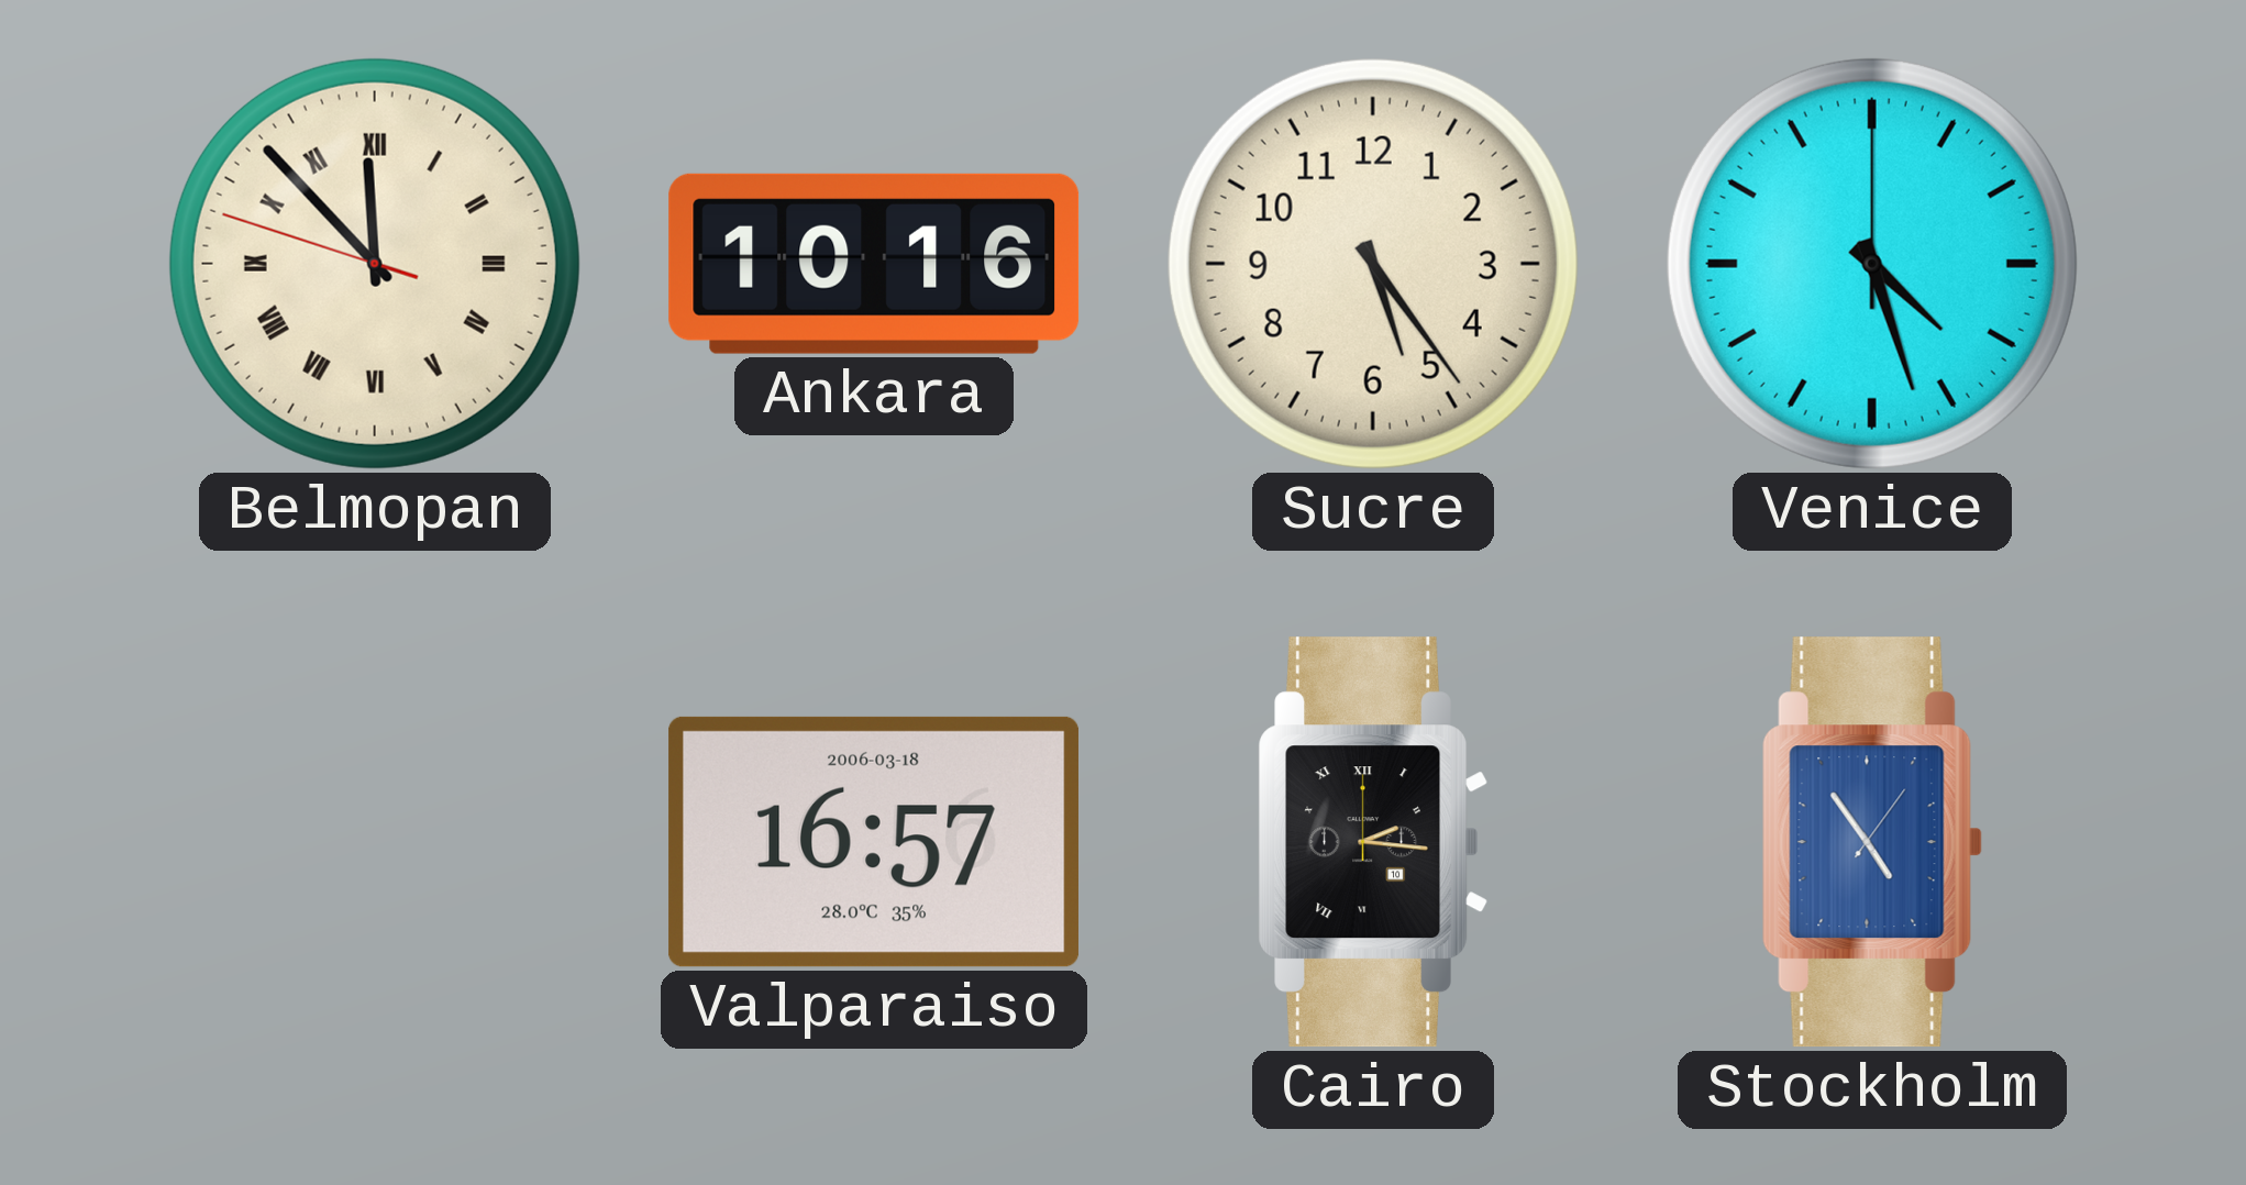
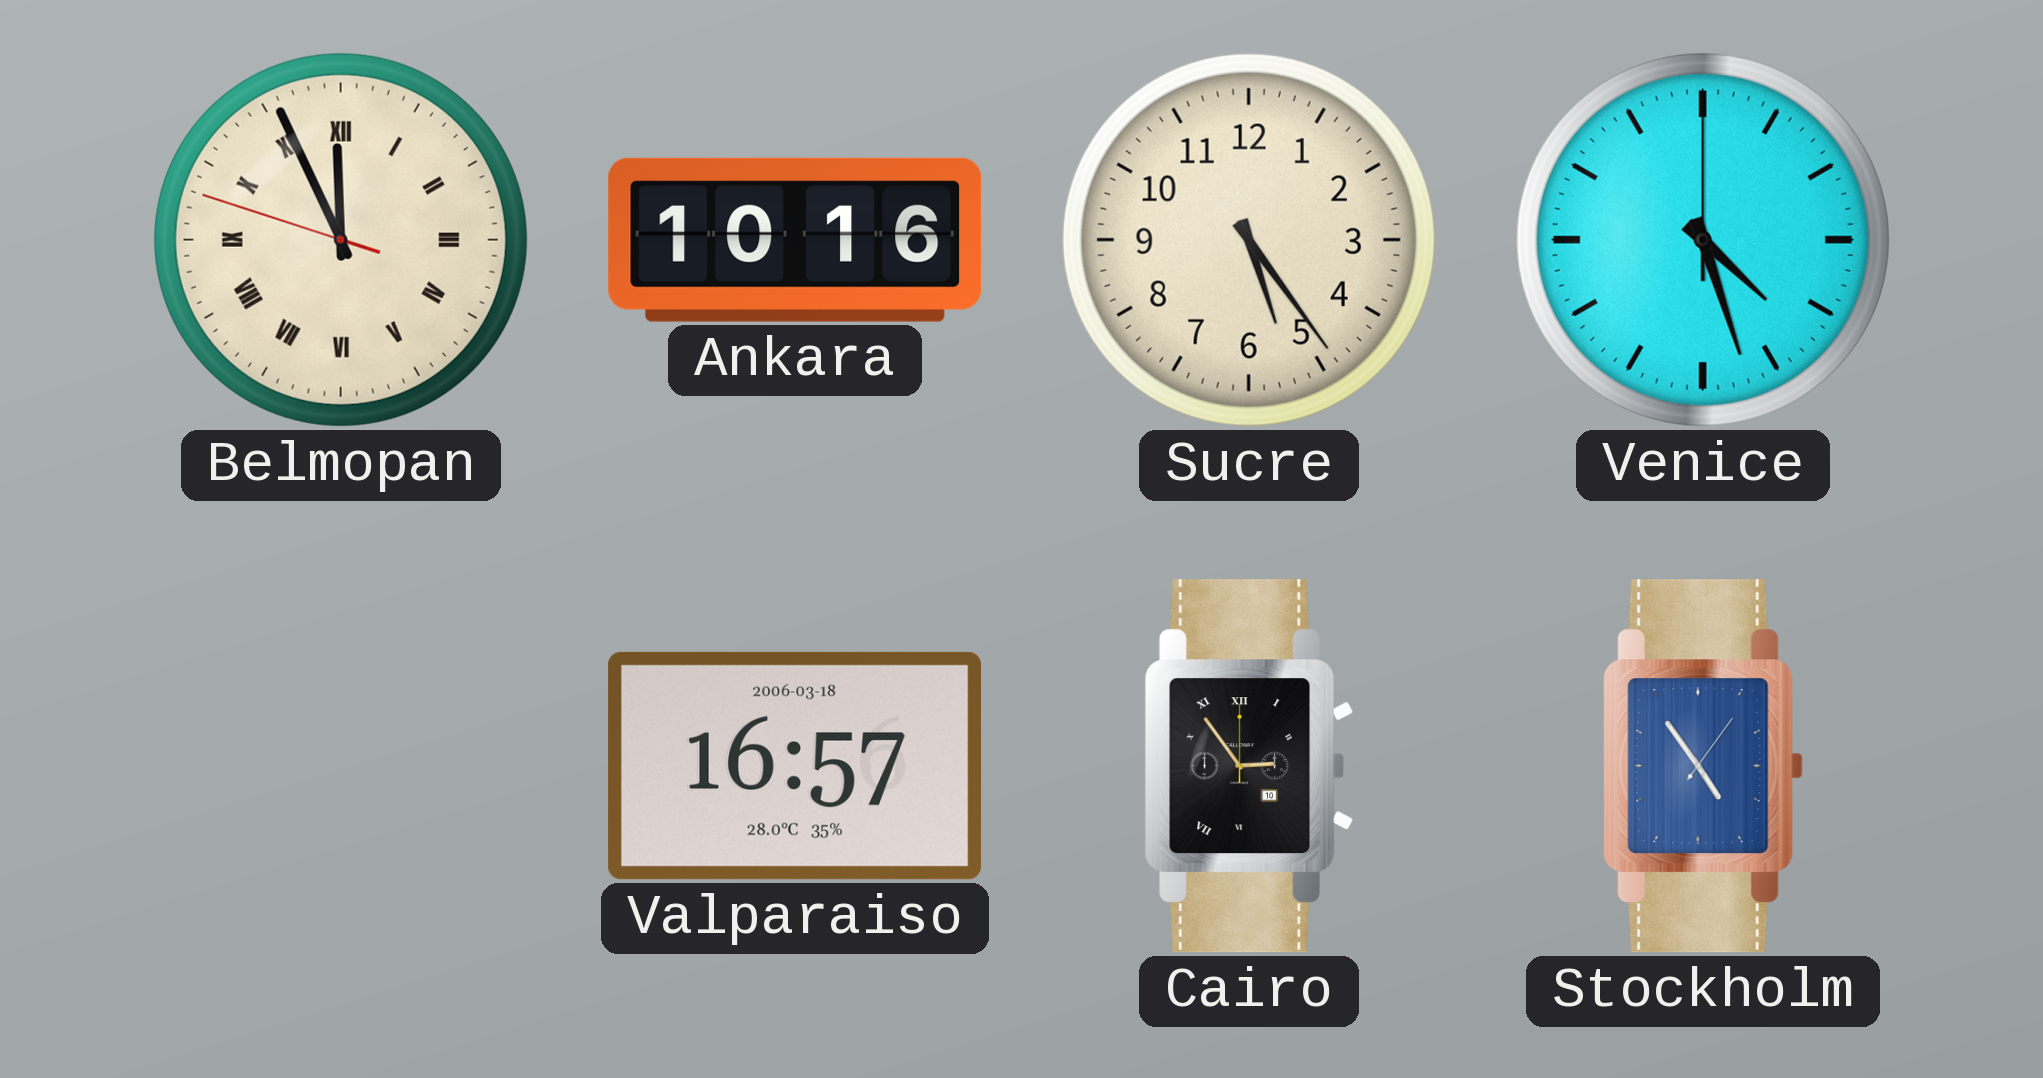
Belmopan: 11:52 -> 11:55
Cairo: 2:16 -> 2:54
